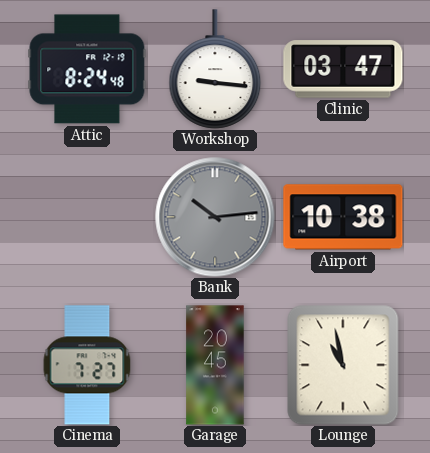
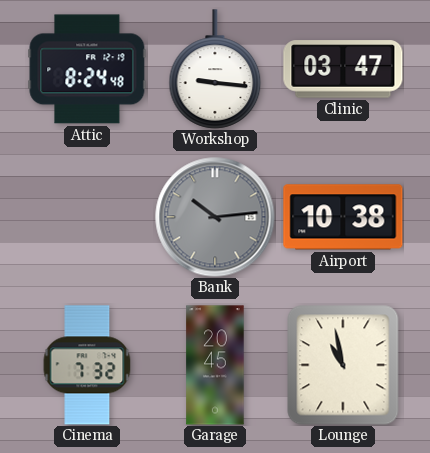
Cinema: 7:27 -> 7:32
